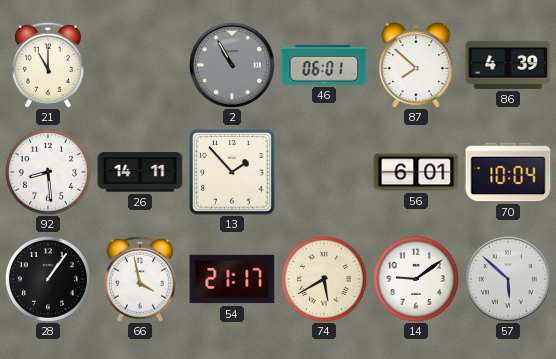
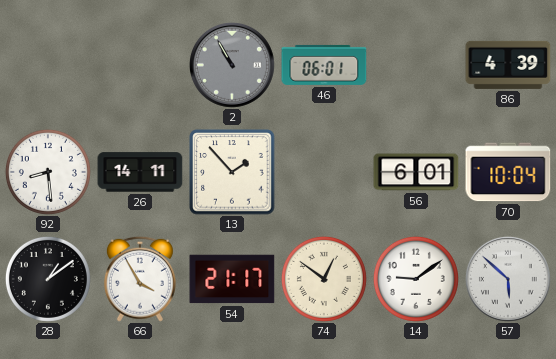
21: 11:00 -> none
87: 7:52 -> none
28: 1:06 -> 1:09
66: 3:58 -> 3:55
74: 5:40 -> 12:51
